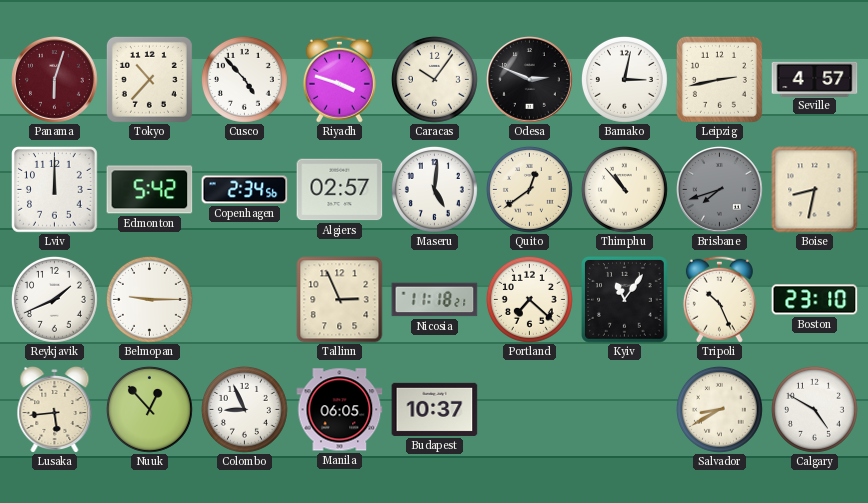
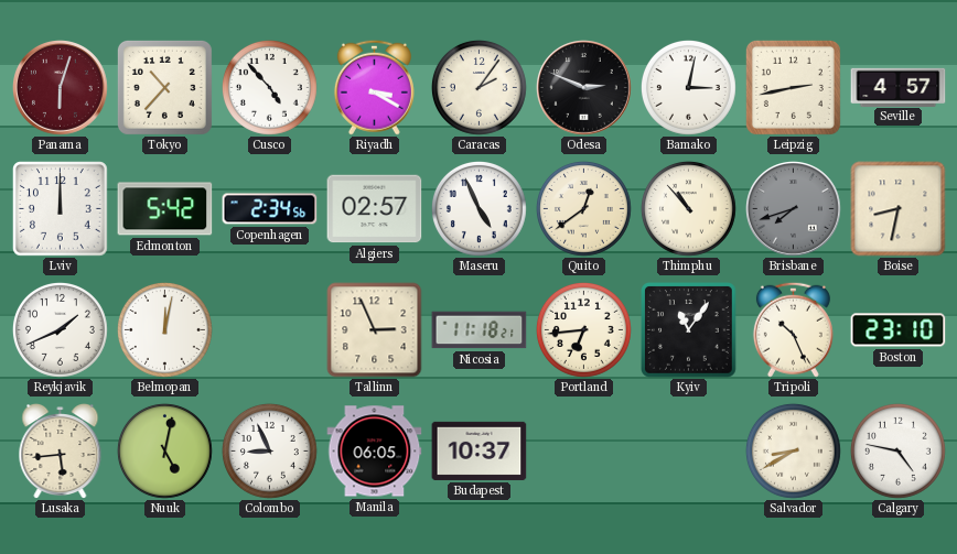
Riyadh: 3:48 -> 3:20
Caracas: 10:06 -> 2:06
Maseru: 5:01 -> 4:56
Belmopan: 9:15 -> 12:02
Portland: 7:22 -> 6:44
Nuuk: 12:53 -> 5:02
Calgary: 4:50 -> 4:47
